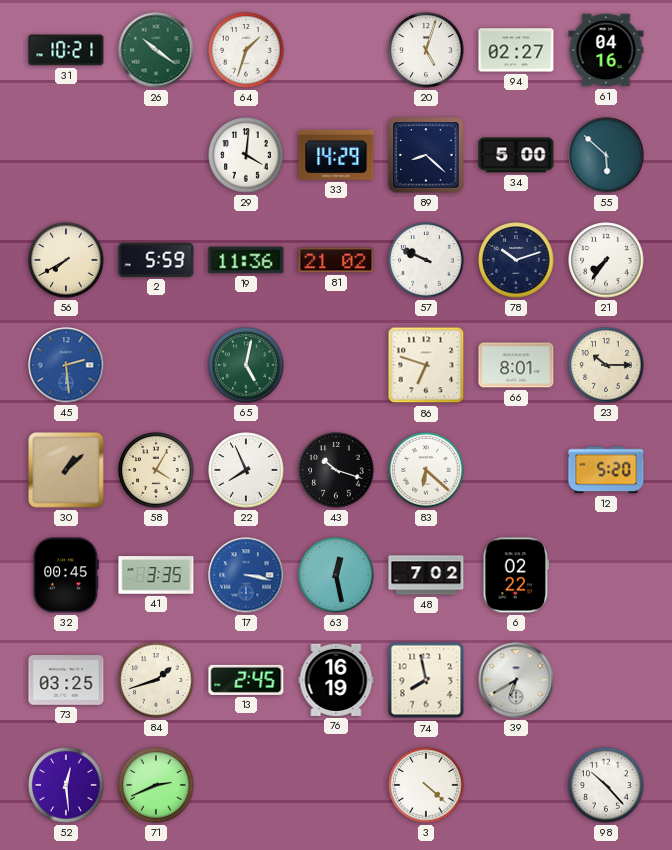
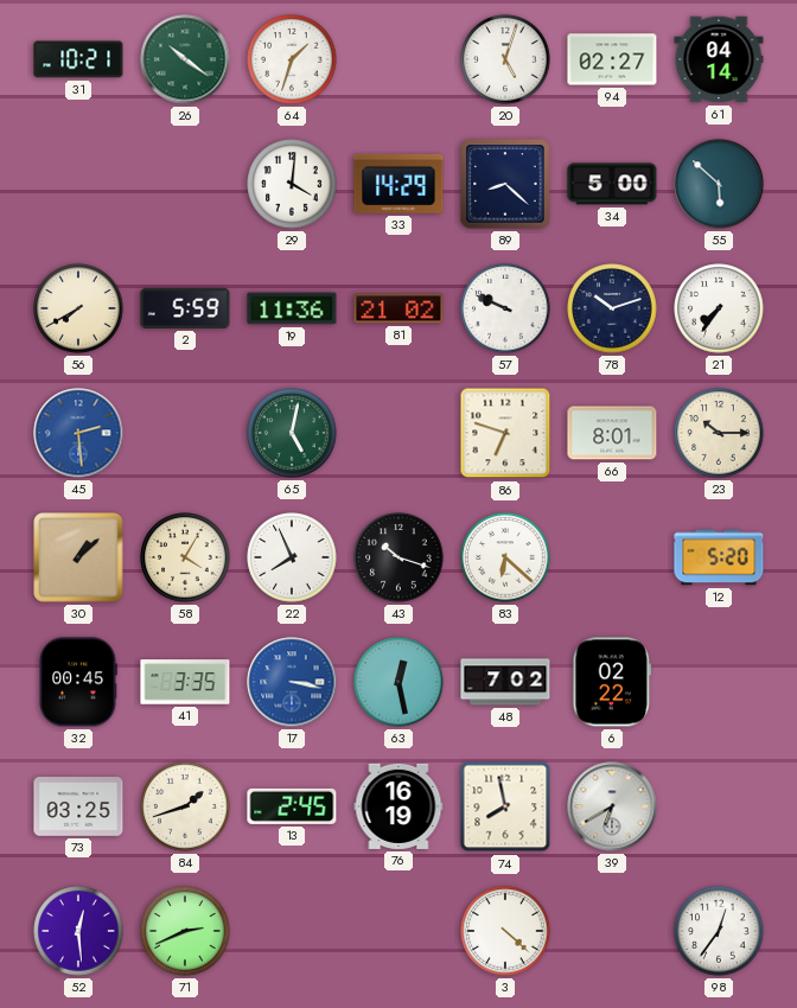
61: 04:16 -> 04:14
98: 10:23 -> 12:36
